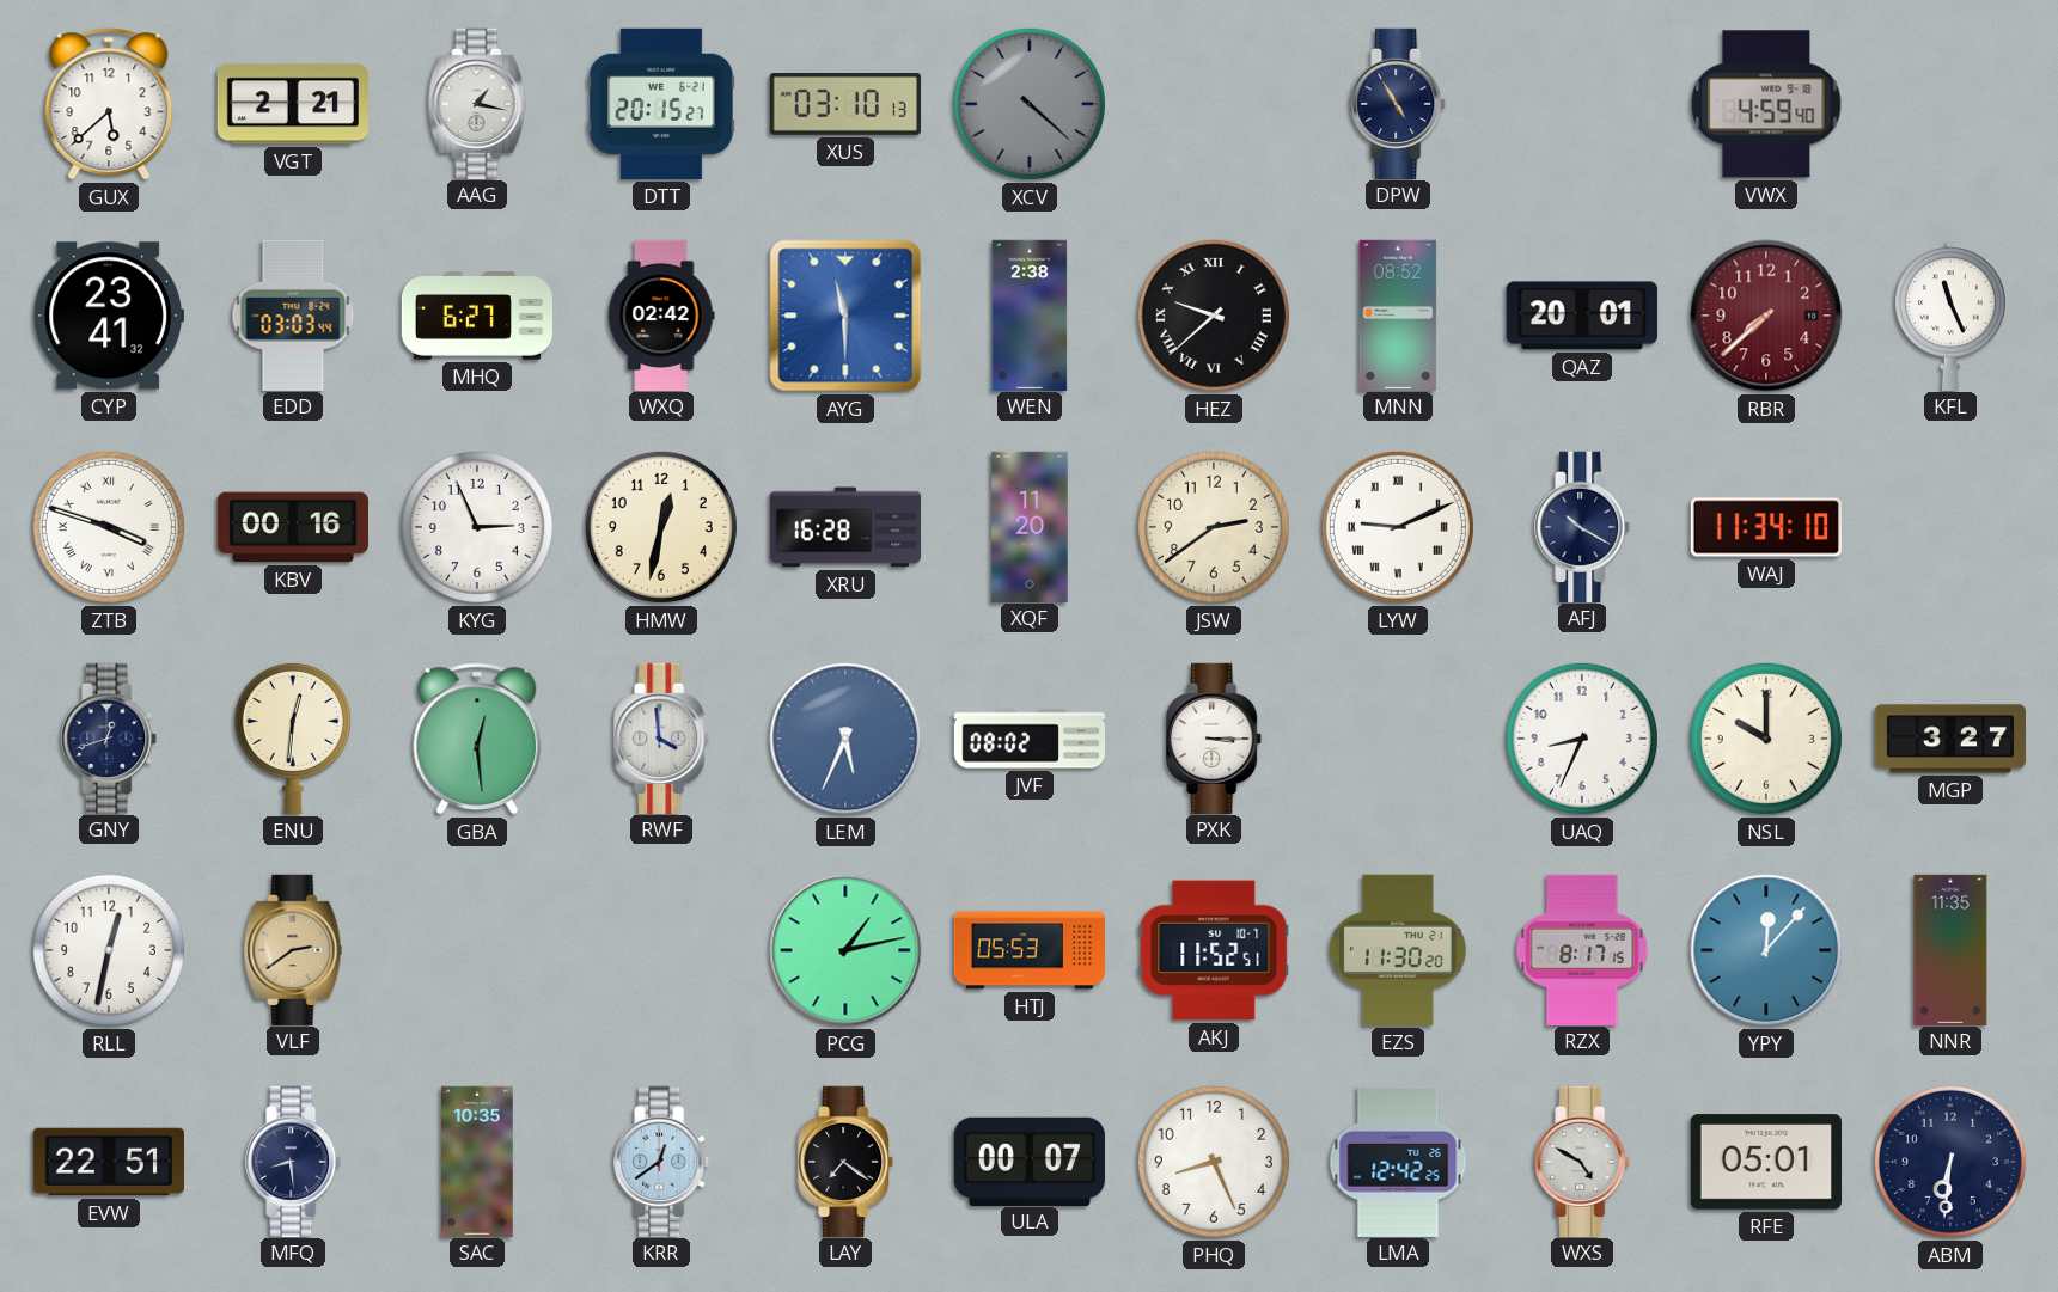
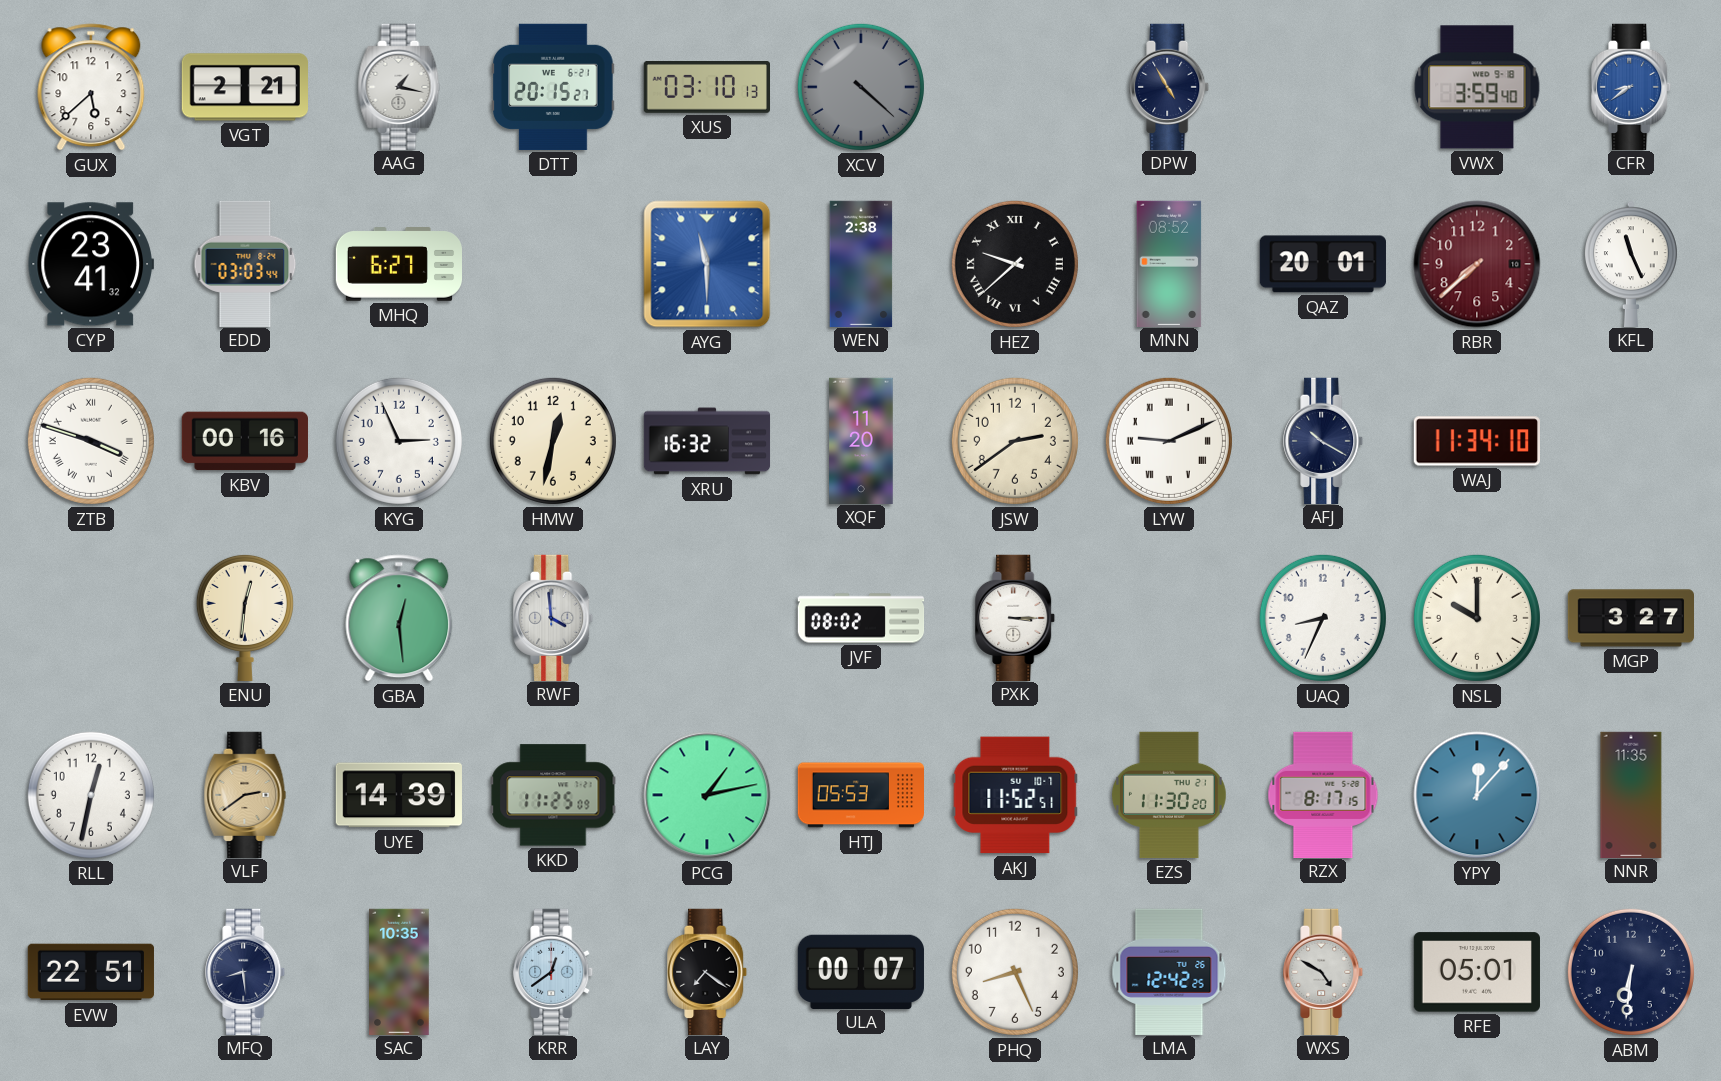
VWX: 4:59 -> 3:59
CFR: none -> 8:39
WXQ: 02:42 -> none
XRU: 16:28 -> 16:32
GNY: 12:42 -> none
LEM: 5:34 -> none
UYE: none -> 14:39
KKD: none -> 11:25
